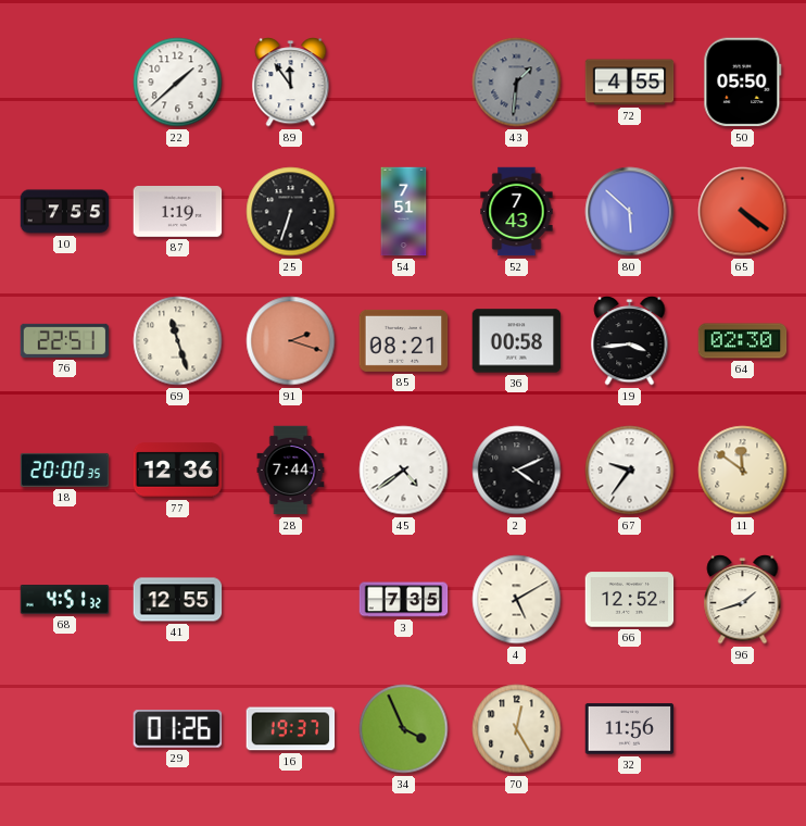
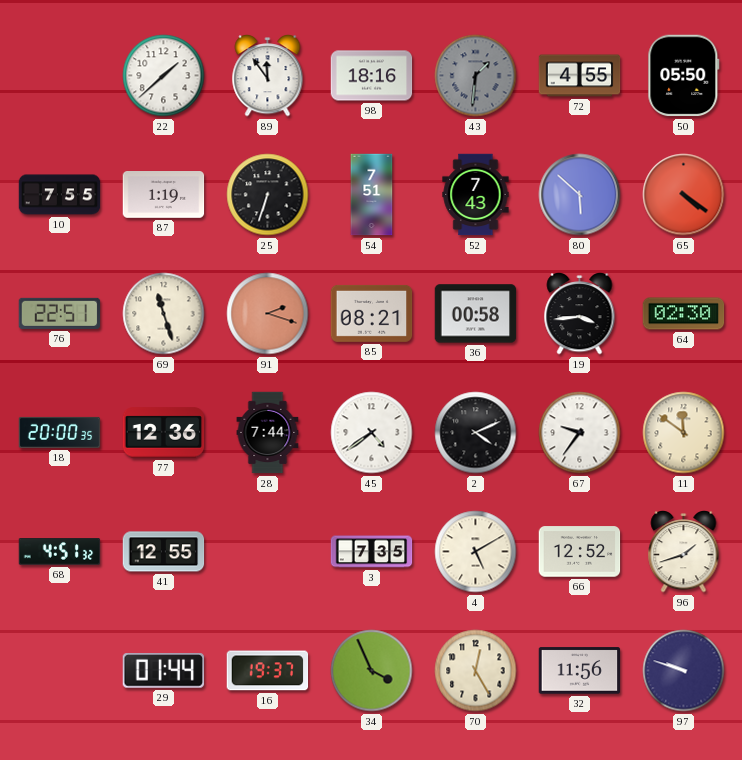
98: none -> 18:16
29: 01:26 -> 01:44
97: none -> 9:48
